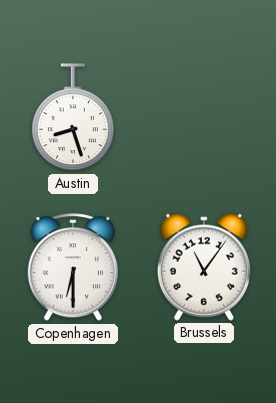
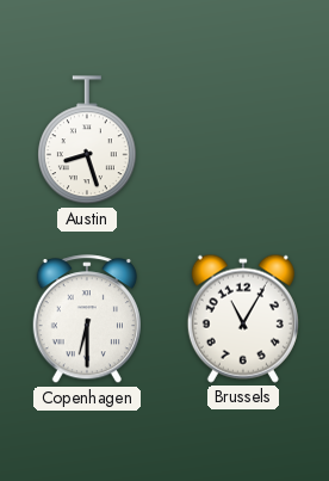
Brussels: 11:06 -> 11:05
